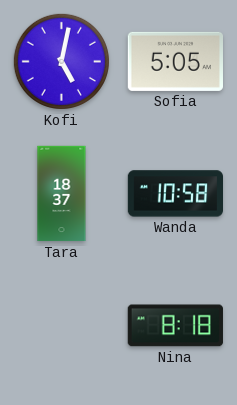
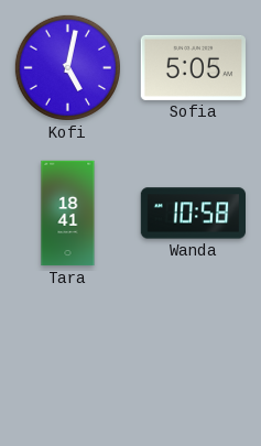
Tara: 18:37 -> 18:41
Nina: 8:18 -> none
